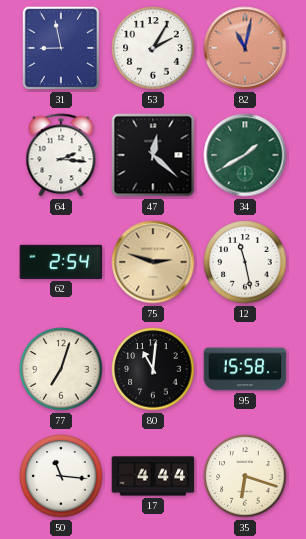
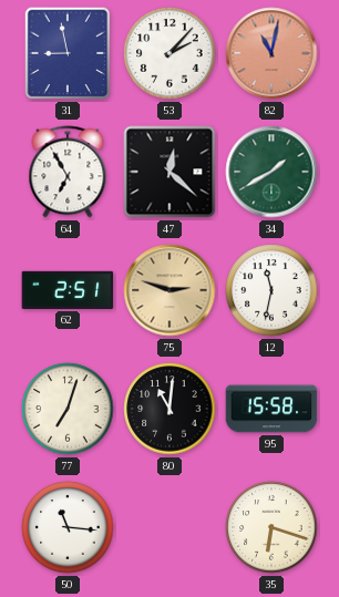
53: 2:05 -> 2:07
64: 2:16 -> 6:55
62: 2:54 -> 2:51
12: 11:28 -> 11:32
17: 4:44 -> none
